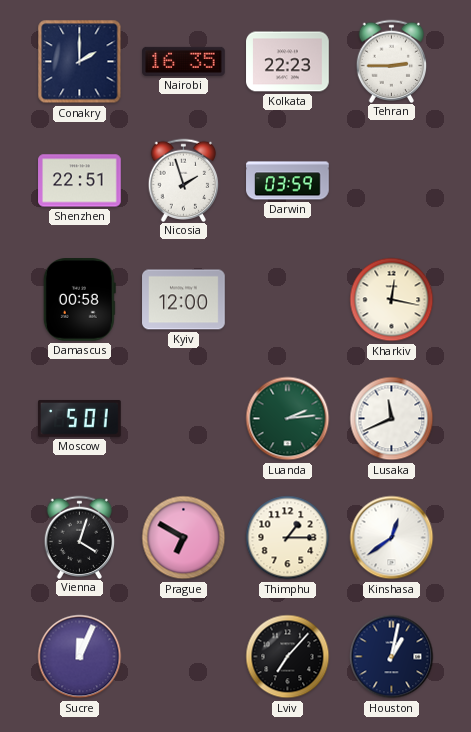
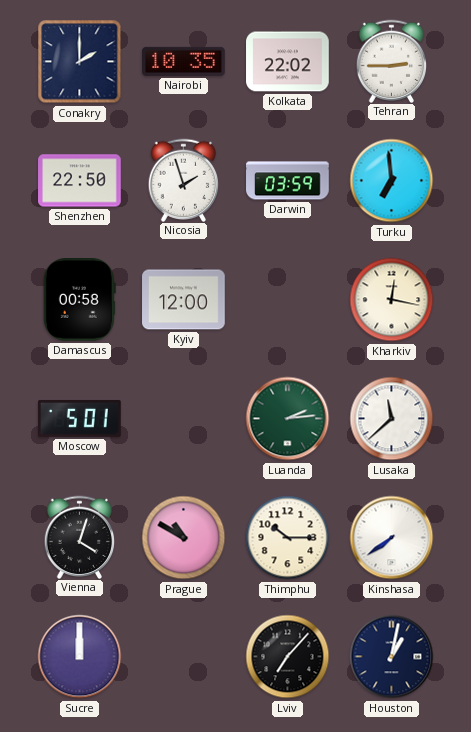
Nairobi: 16:35 -> 10:35
Kolkata: 22:23 -> 22:02
Shenzhen: 22:51 -> 22:50
Turku: none -> 6:59
Lusaka: 11:41 -> 11:38
Prague: 6:50 -> 10:50
Thimphu: 1:15 -> 10:15
Kinshasa: 12:39 -> 7:39
Sucre: 12:04 -> 12:00
